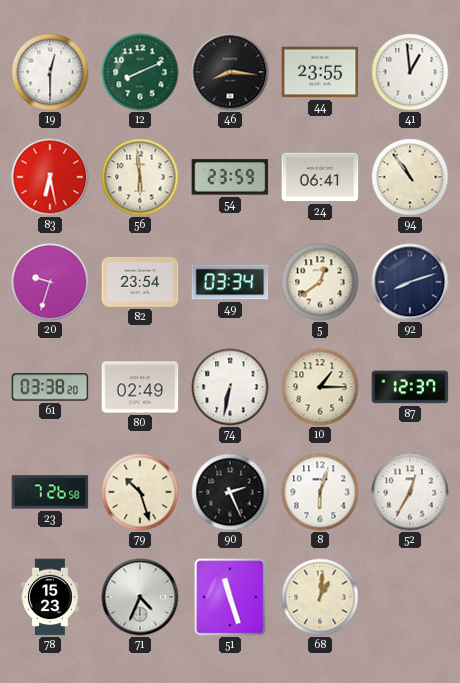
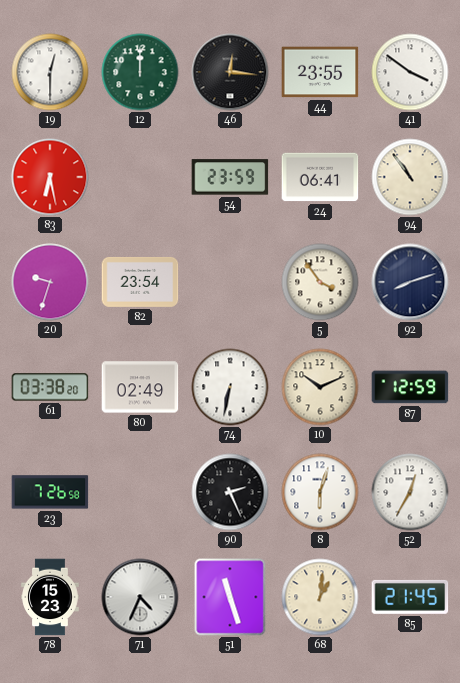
12: 8:11 -> 12:00
46: 8:16 -> 12:16
41: 12:59 -> 3:51
56: 5:59 -> none
49: 03:34 -> none
5: 12:39 -> 3:54
10: 1:15 -> 10:11
87: 12:37 -> 12:59
79: 10:27 -> none
85: none -> 21:45
